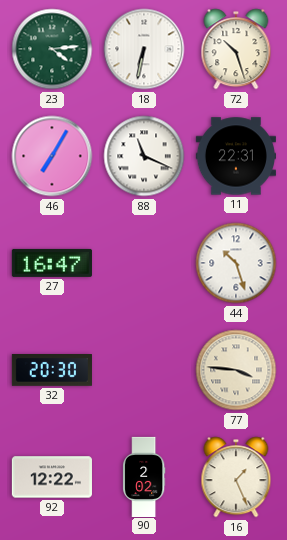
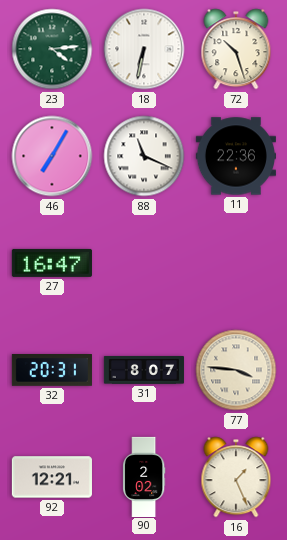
11: 22:31 -> 22:36
44: 10:27 -> none
32: 20:30 -> 20:31
31: none -> 8:07
92: 12:22 -> 12:21
